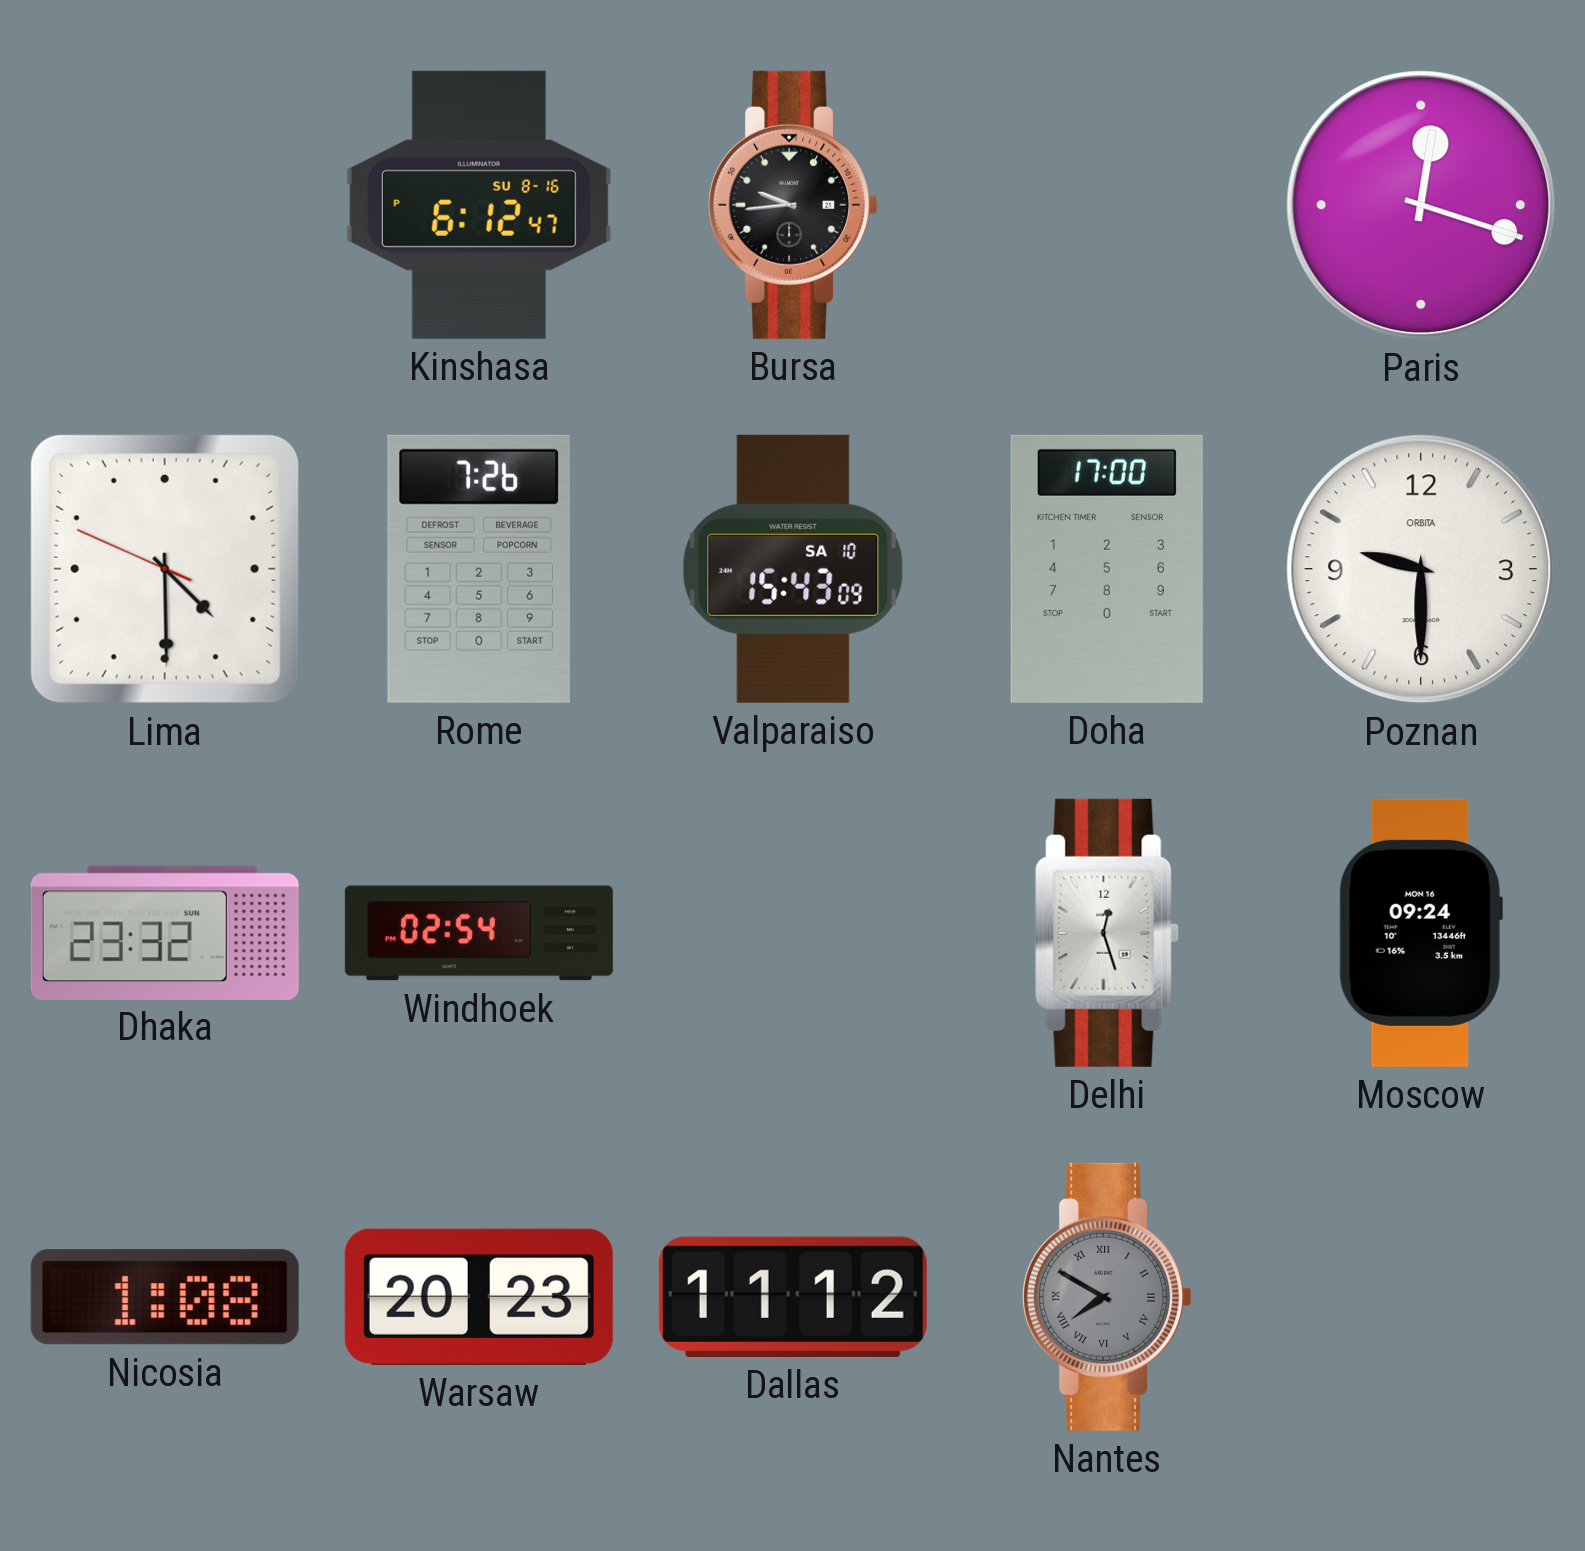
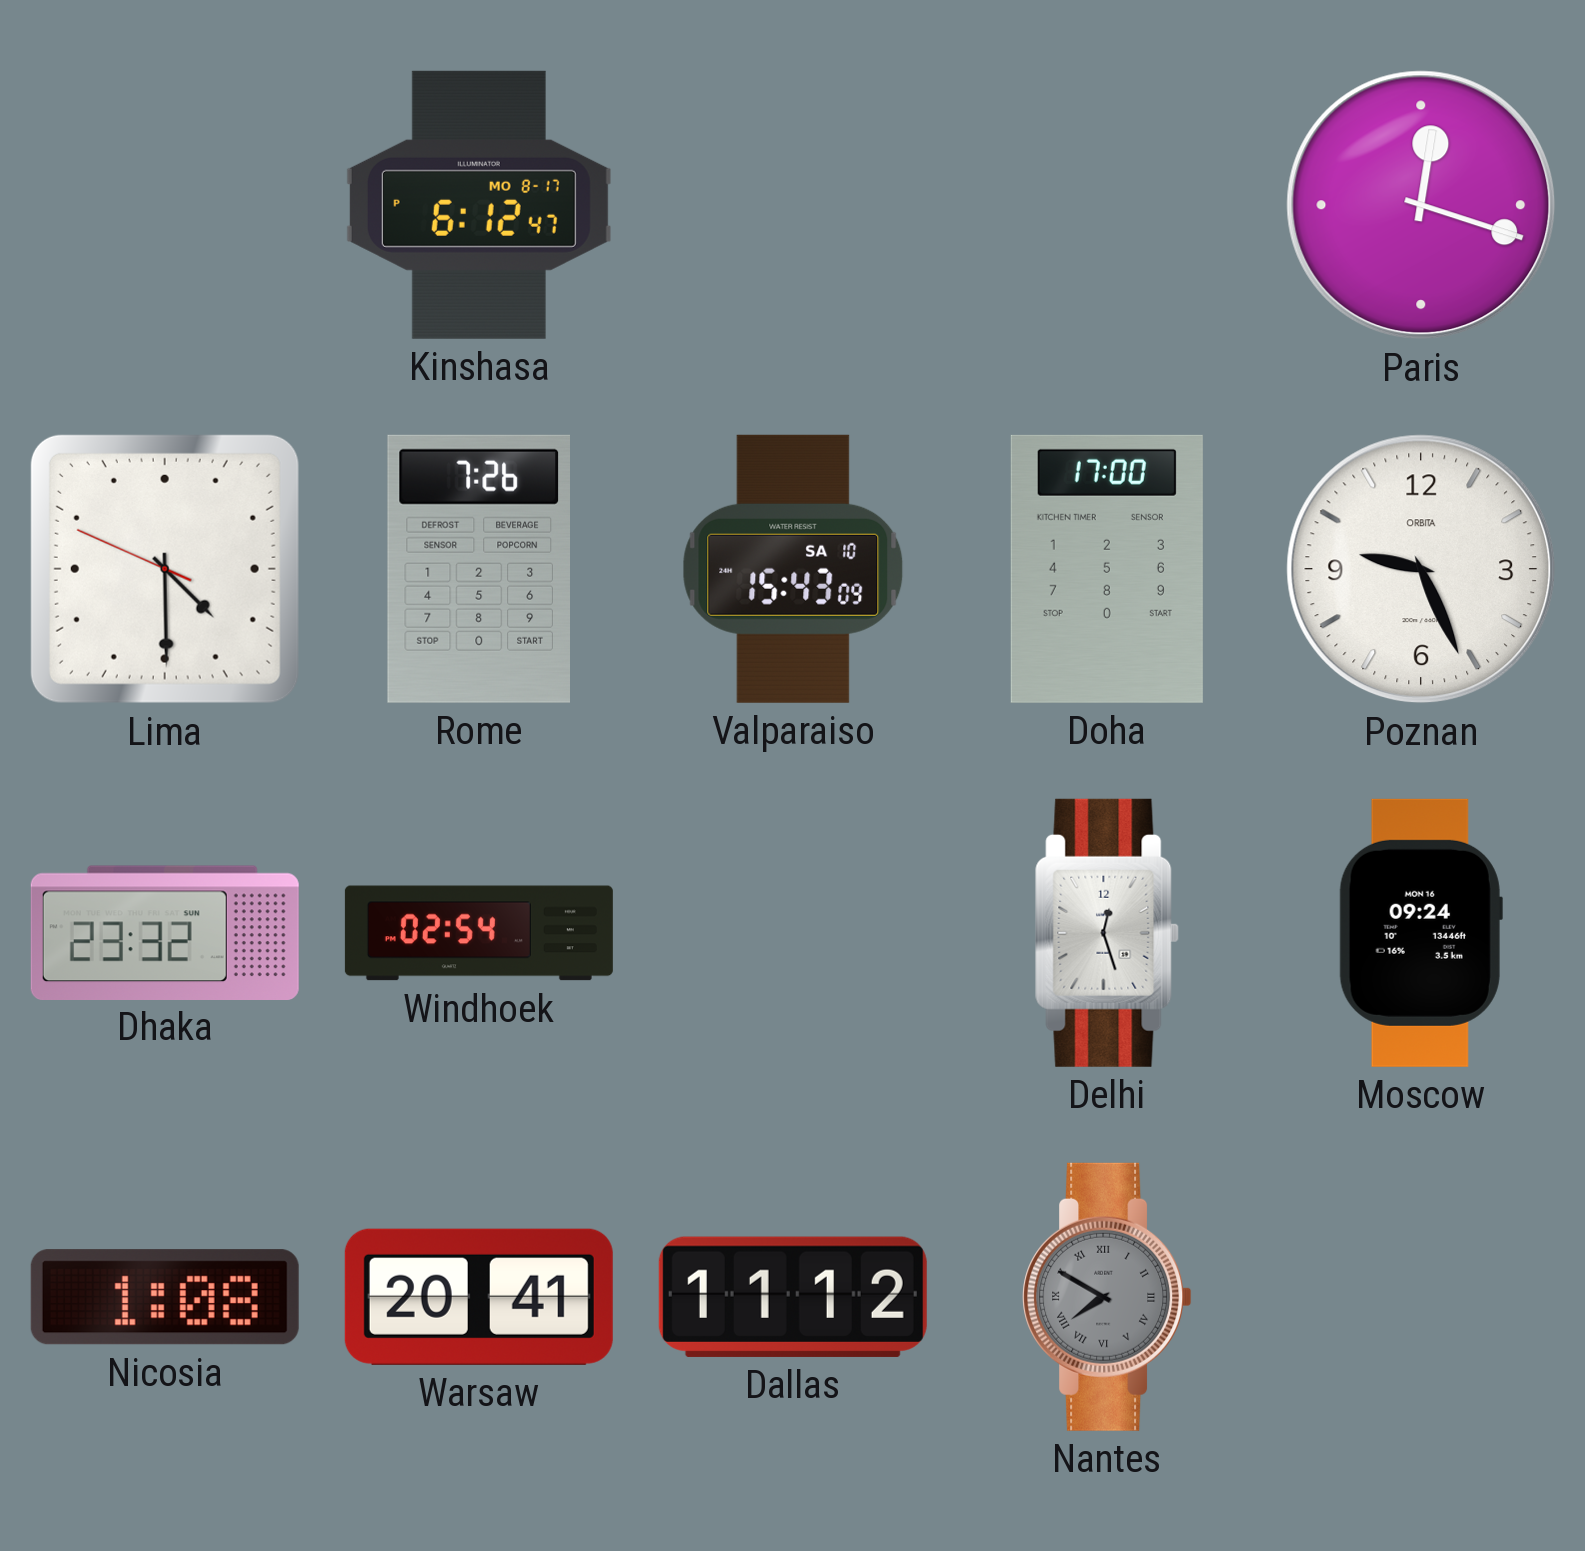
Kinshasa date: SU 8-16 -> MO 8-17
Bursa: 9:44 -> none
Poznan: 9:30 -> 9:26
Warsaw: 20:23 -> 20:41
